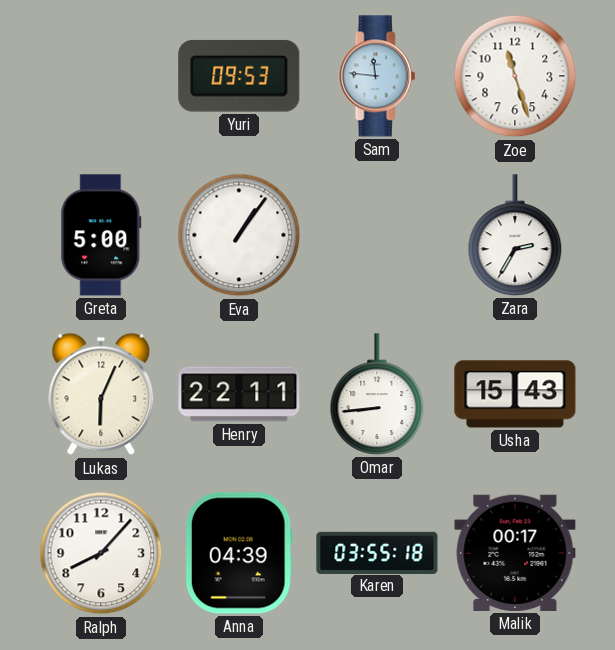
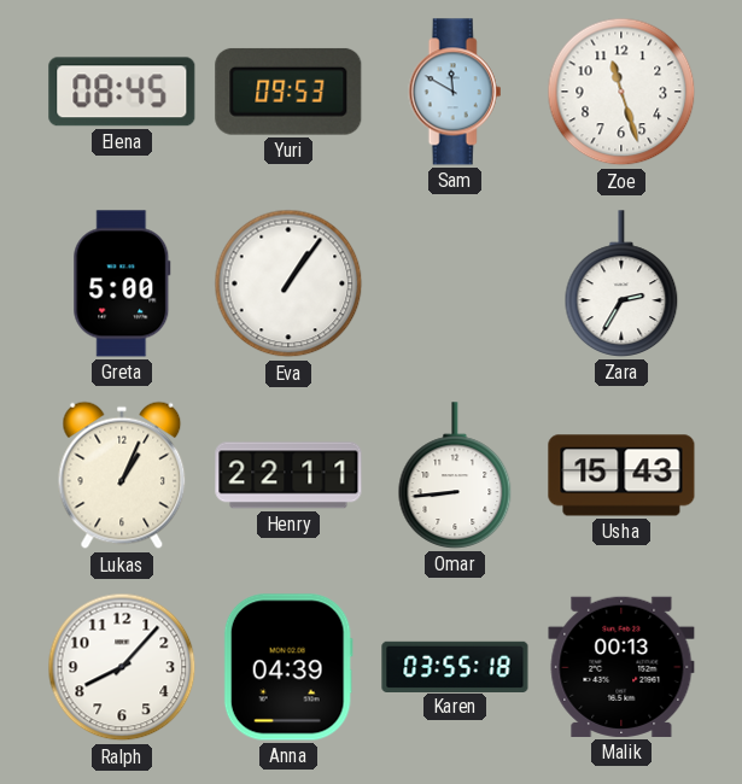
Elena: none -> 08:45
Sam: 11:46 -> 11:50
Lukas: 6:04 -> 1:04
Malik: 00:17 -> 00:13
